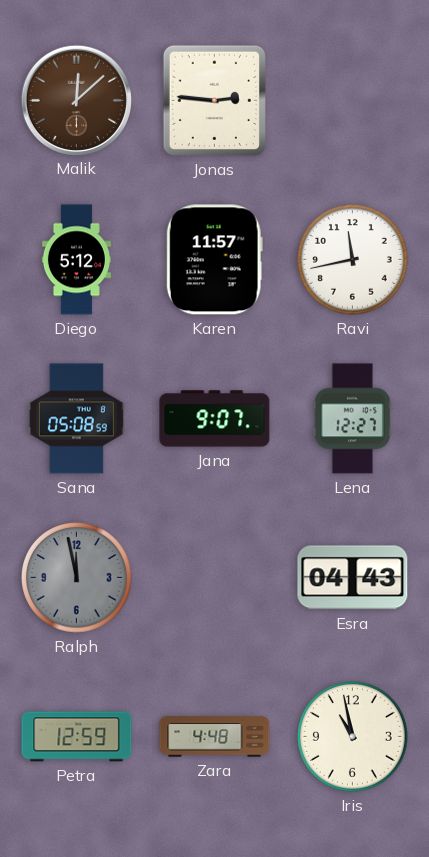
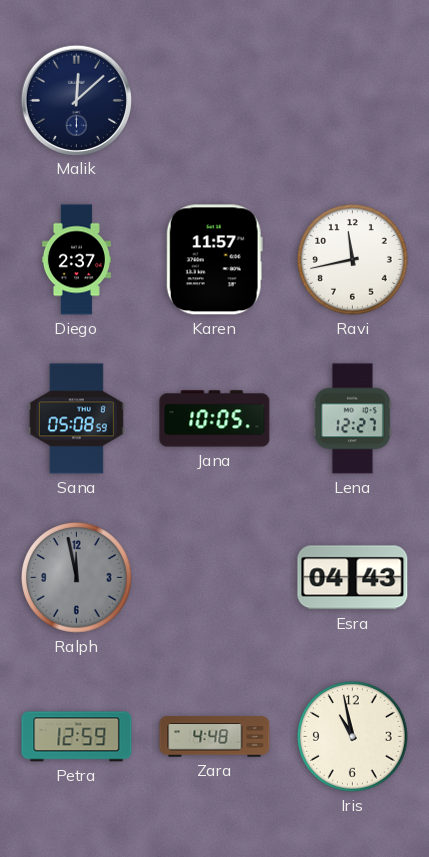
Malik dial: brown -> navy
Jonas: 2:46 -> none
Diego: 5:12 -> 2:37
Jana: 9:07 -> 10:05
